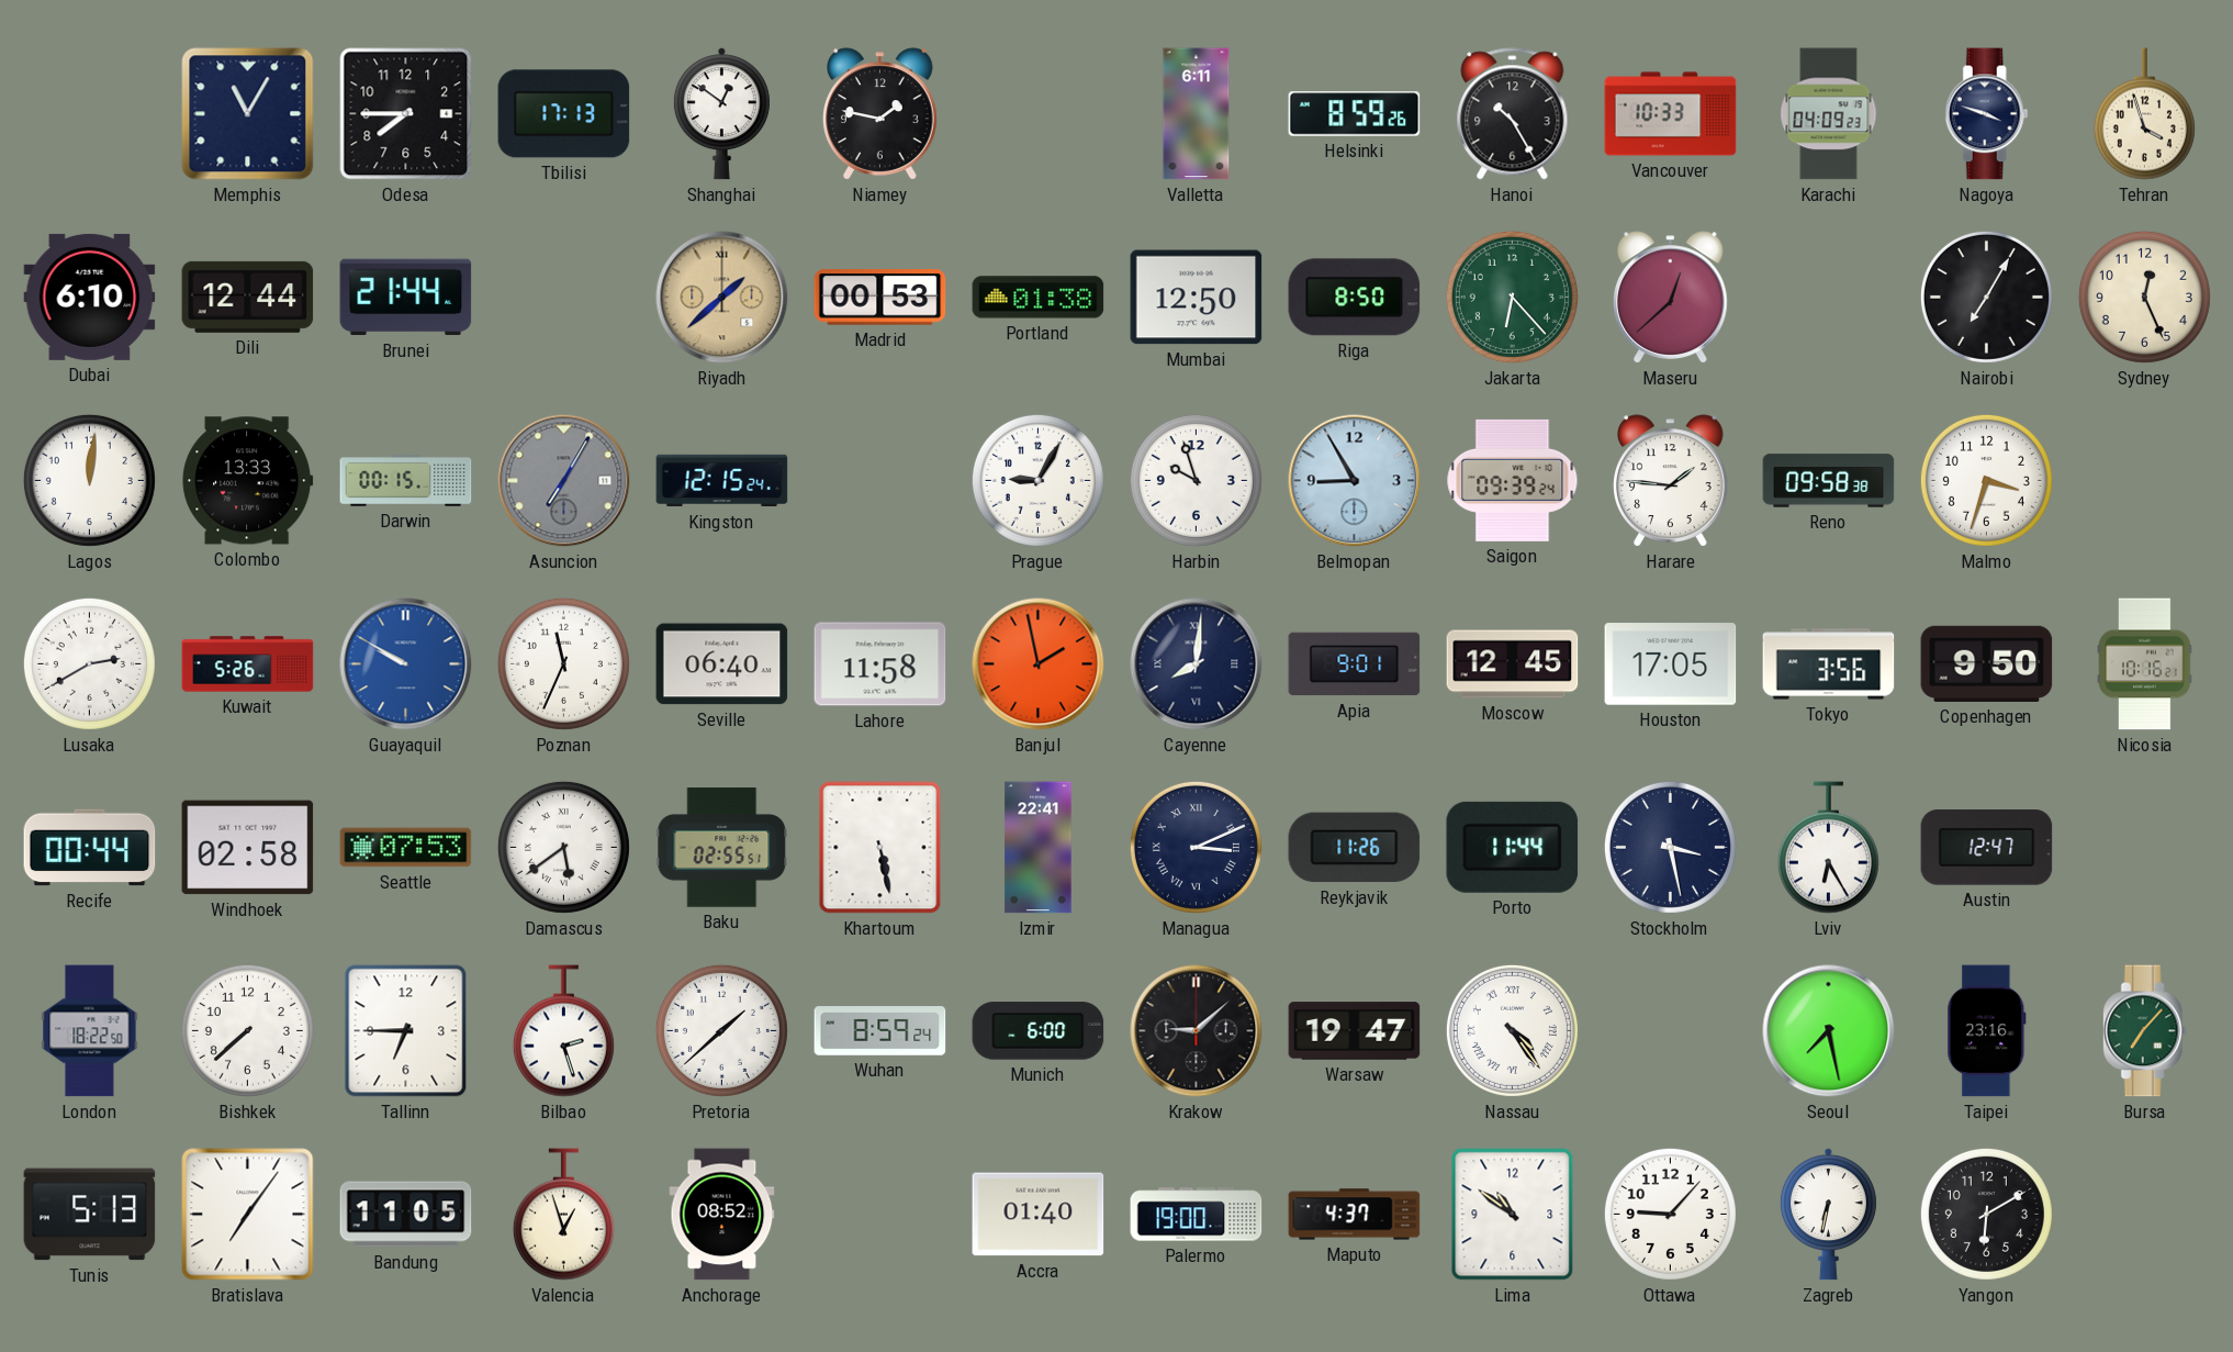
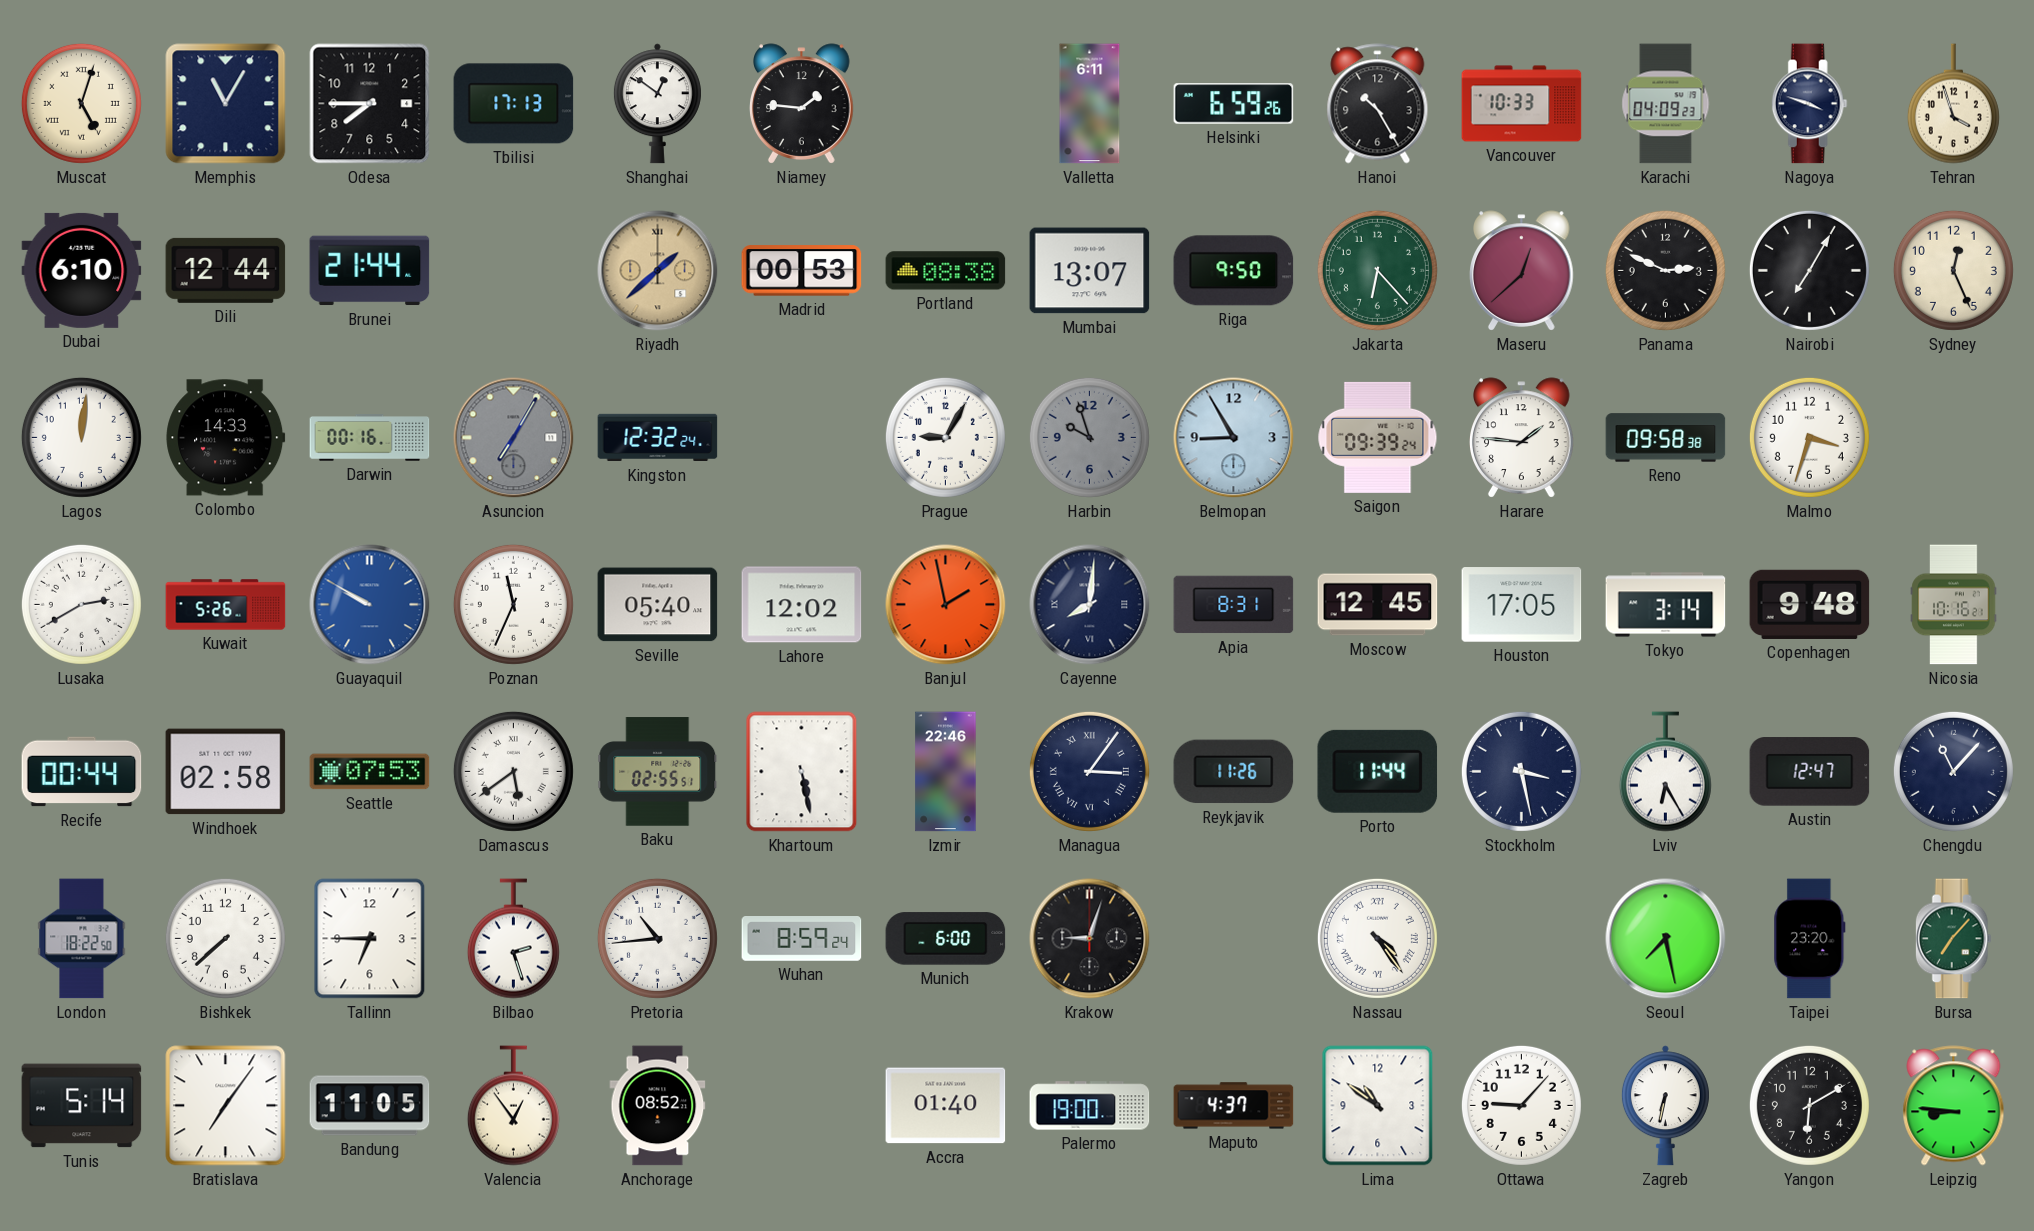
Muscat: none -> 5:03
Niamey: 1:47 -> 1:46
Helsinki: 8:59 -> 6:59
Portland: 01:38 -> 08:38
Mumbai: 12:50 -> 13:07
Riga: 8:50 -> 9:50
Panama: none -> 2:49
Colombo: 13:33 -> 14:33
Darwin: 00:15 -> 00:16
Kingston: 12:15 -> 12:32
Harbin dial: white -> grey
Seville: 06:40 -> 05:40
Lahore: 11:58 -> 12:02
Apia: 9:01 -> 8:31
Tokyo: 3:56 -> 3:14
Copenhagen: 9:50 -> 9:48
Izmir: 22:41 -> 22:46
Managua: 3:11 -> 3:06
Chengdu: none -> 11:07
Pretoria: 1:38 -> 10:44
Krakow: 9:08 -> 9:03
Warsaw: 19:47 -> none
Taipei: 23:16 -> 23:20
Tunis: 5:13 -> 5:14
Valencia: 12:57 -> 12:54
Leipzig: none -> 8:46
